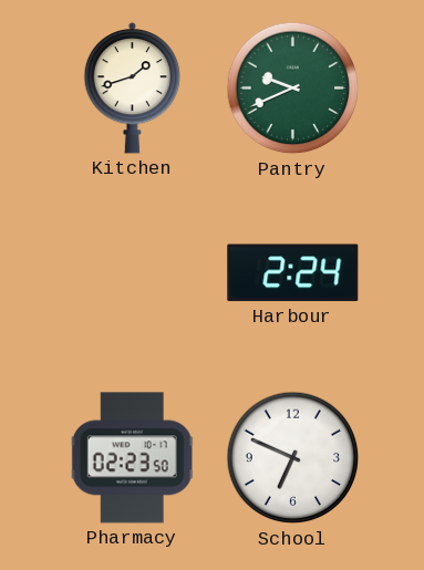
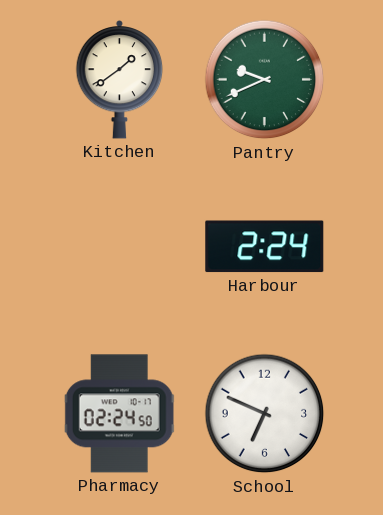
Kitchen: 1:42 -> 1:39
Pharmacy: 02:23 -> 02:24
